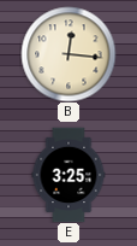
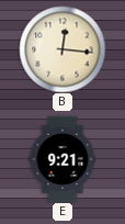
E: 3:25 -> 9:21
